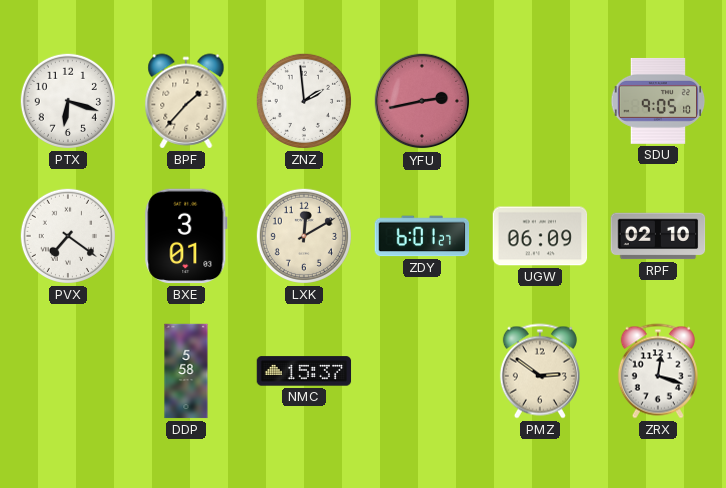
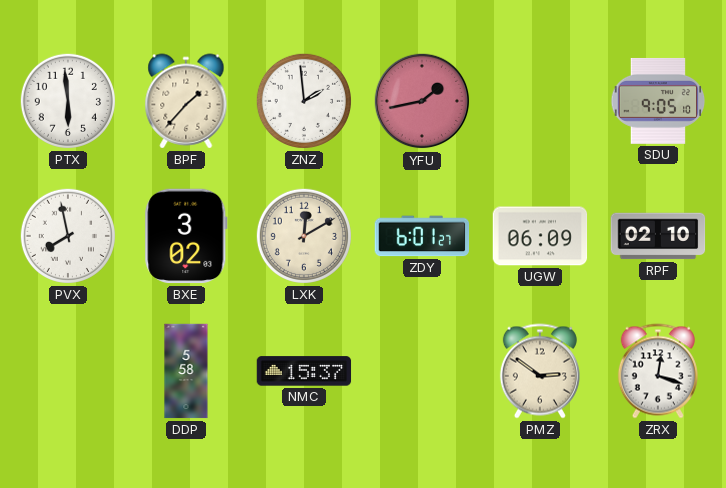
PTX: 6:18 -> 5:59
YFU: 2:43 -> 1:43
PVX: 7:21 -> 7:58
BXE: 3:01 -> 3:02
